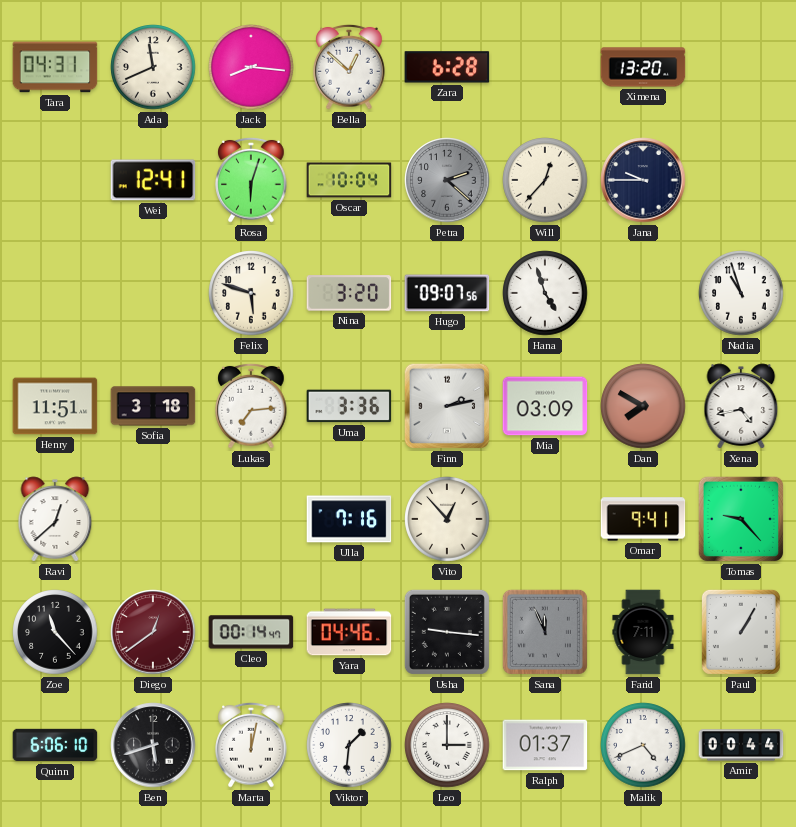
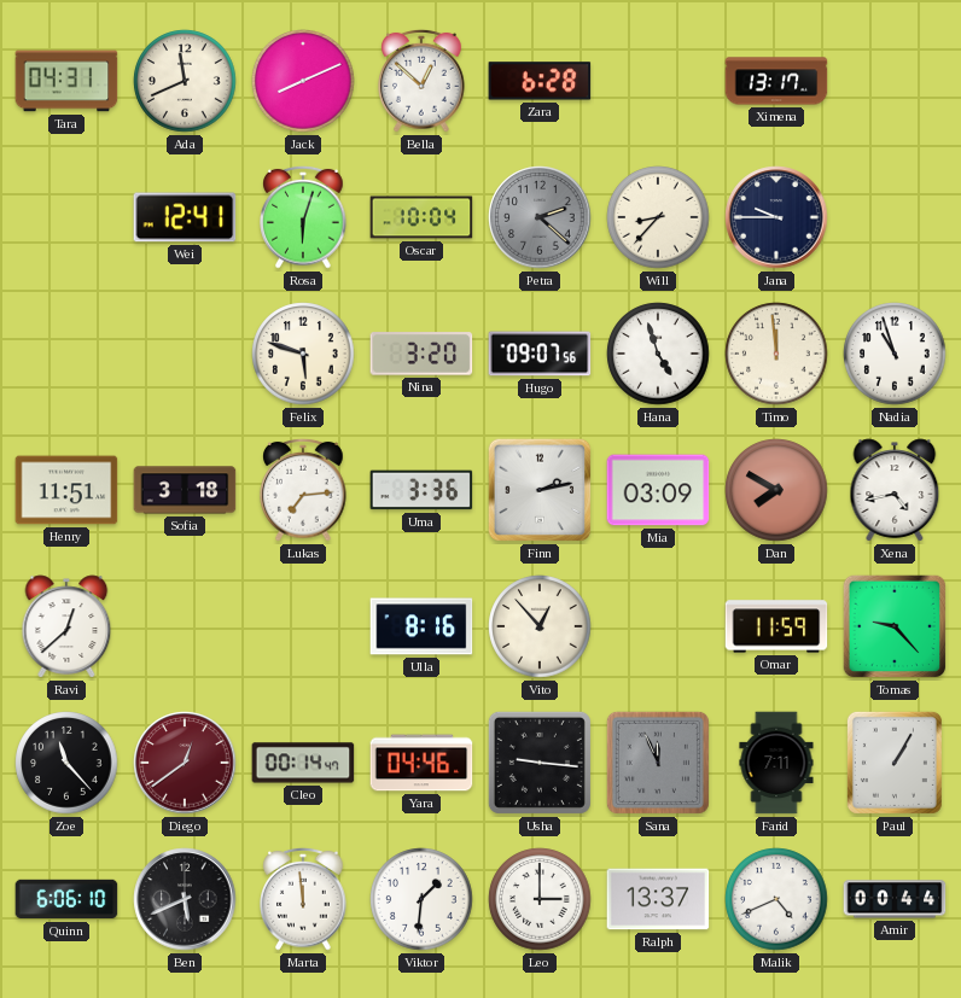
Jack: 8:16 -> 8:11
Ximena: 13:20 -> 13:17
Will: 12:37 -> 8:37
Timo: none -> 11:59
Ulla: 7:16 -> 8:16
Omar: 9:41 -> 11:59
Ben: 5:42 -> 5:41
Marta: 12:02 -> 11:59
Ralph: 01:37 -> 13:37
